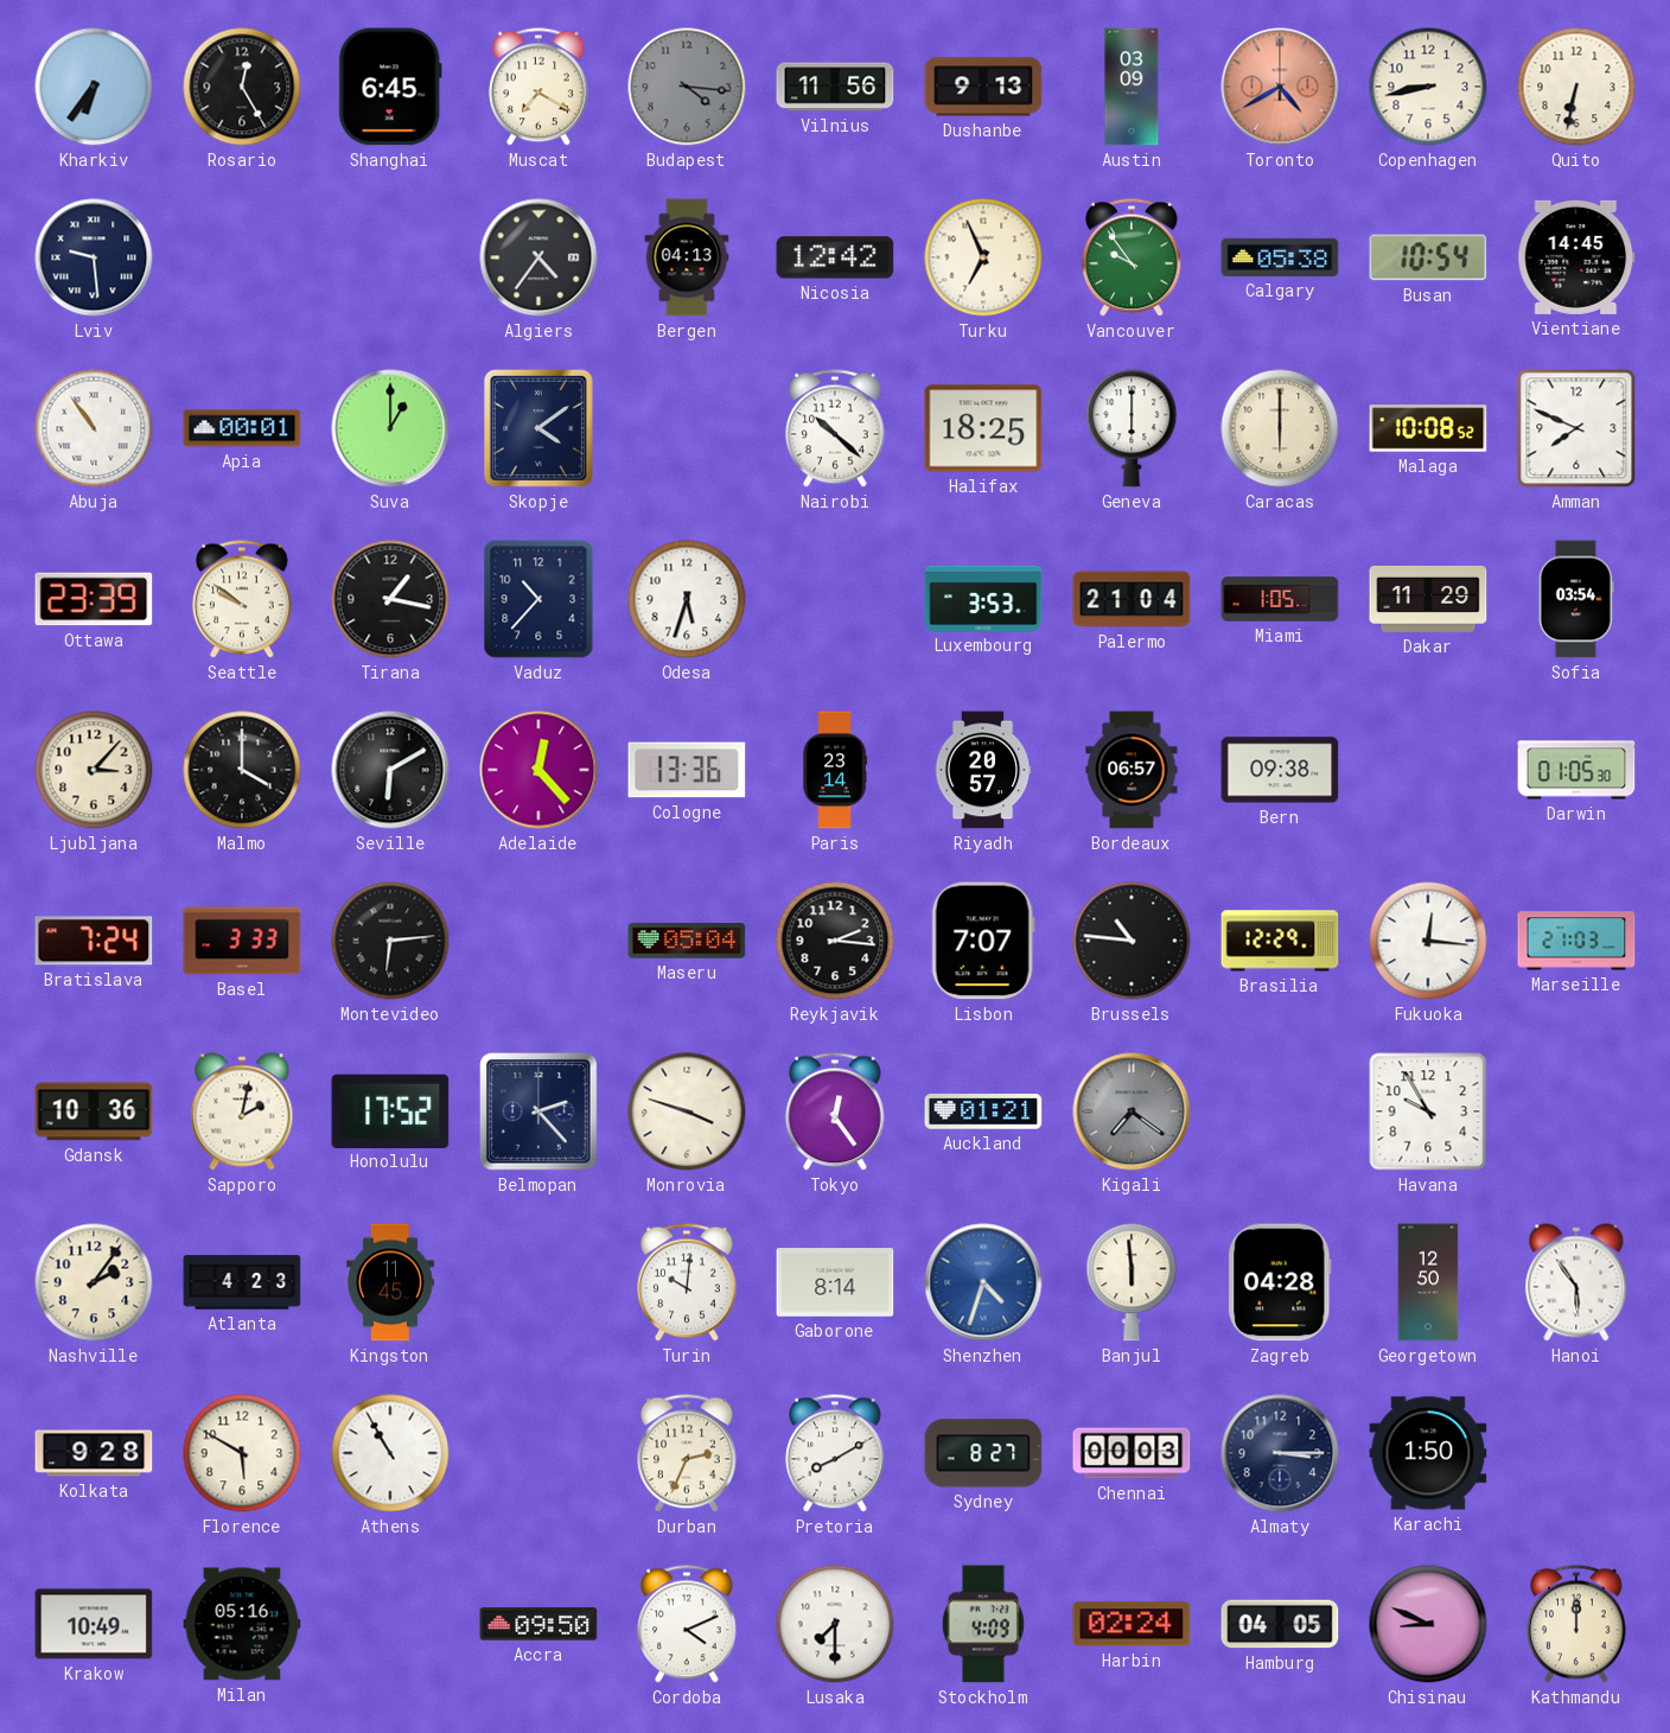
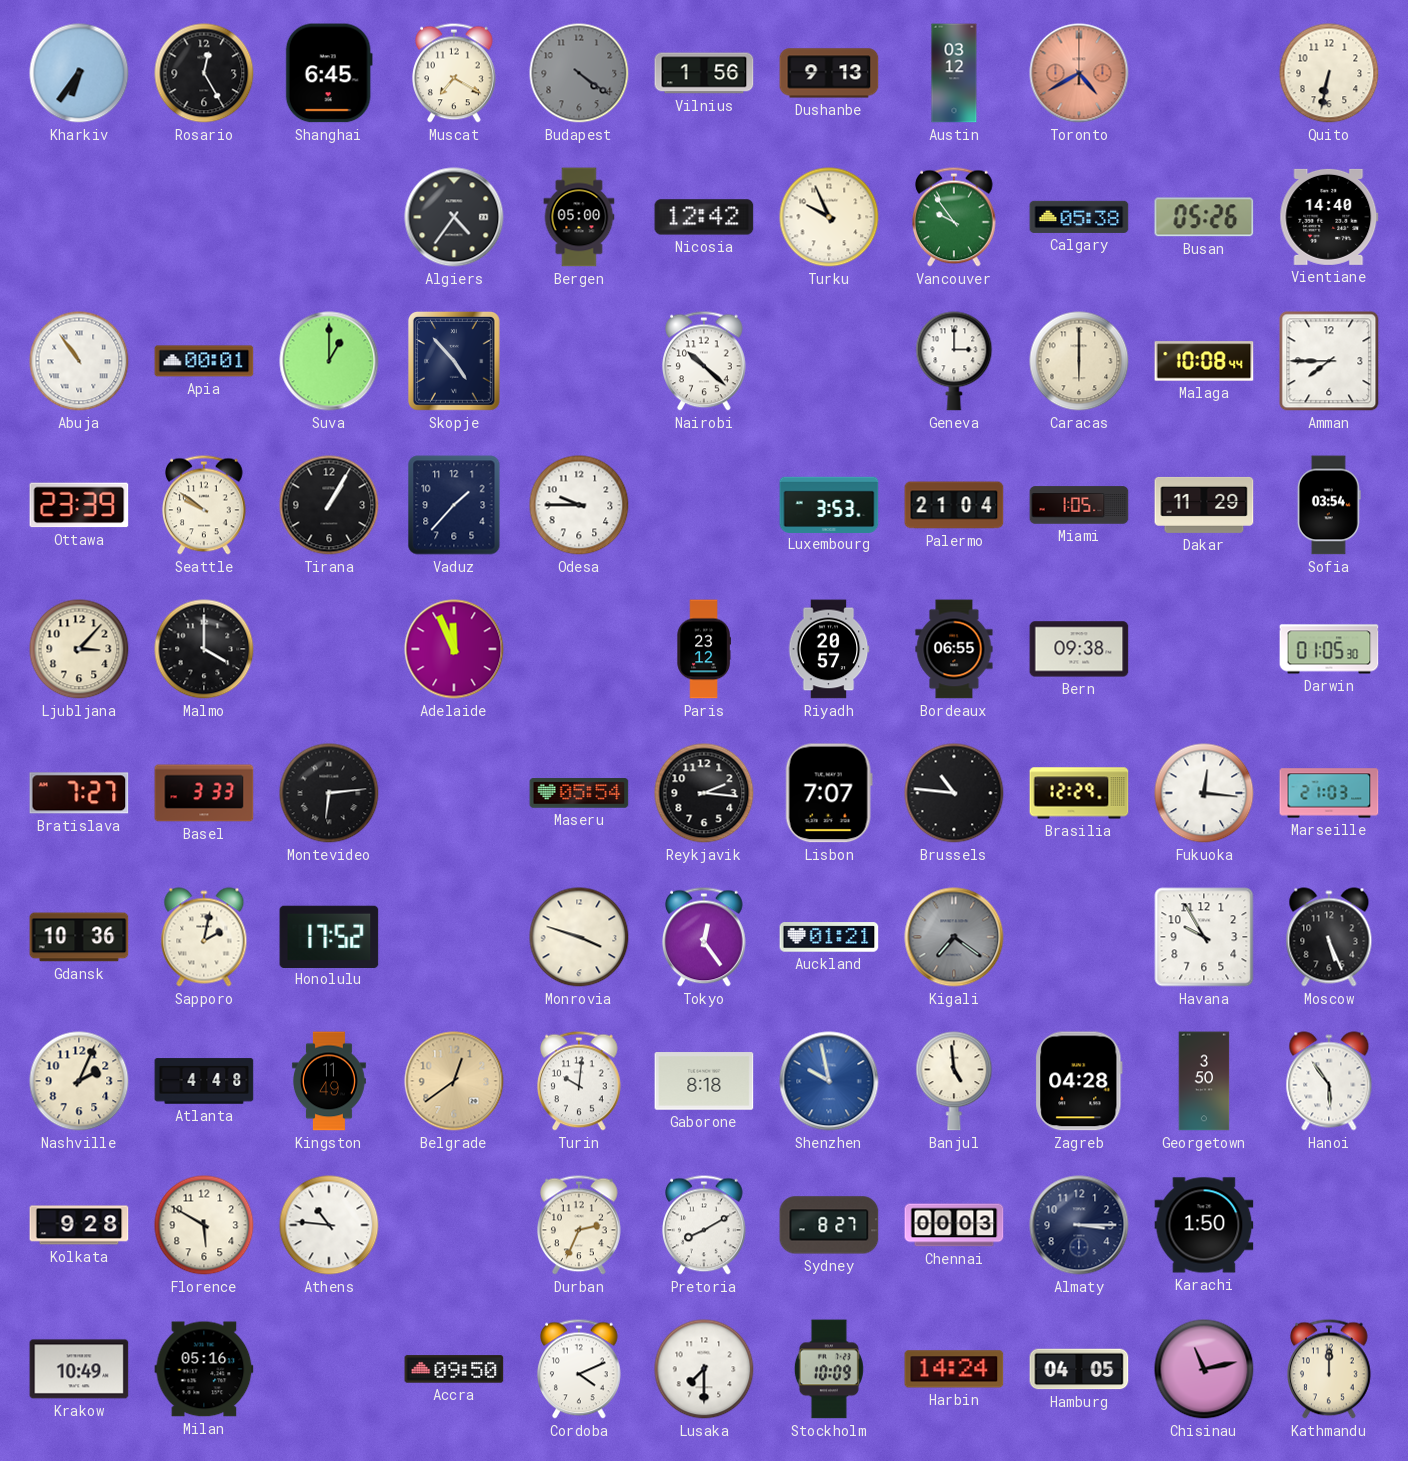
Budapest: 4:16 -> 4:21
Vilnius: 11:56 -> 1:56
Austin: 03:09 -> 03:12
Copenhagen: 8:43 -> none
Lviv: 9:29 -> none
Bergen: 04:13 -> 05:00
Turku: 6:56 -> 9:56
Busan: 10:54 -> 05:26
Vientiane: 14:45 -> 14:40
Skopje: 4:09 -> 4:53
Halifax: 18:25 -> none
Geneva: 6:00 -> 3:00
Malaga: 10:08:52 -> 10:08:44
Amman: 7:49 -> 7:45
Tirana: 1:17 -> 1:05
Vaduz: 10:37 -> 1:37
Odesa: 5:33 -> 9:45
Seville: 6:10 -> none
Adelaide: 12:23 -> 11:56
Cologne: 13:36 -> none
Paris: 23:14 -> 23:12
Bordeaux: 06:57 -> 06:55
Bratislava: 7:24 -> 7:27
Maseru: 05:04 -> 05:54
Belmopan: 2:23 -> none
Moscow: none -> 5:26
Nashville: 2:06 -> 2:04
Atlanta: 4:23 -> 4:48
Kingston: 11:45 -> 11:49
Belgrade: none -> 12:39
Gaborone: 8:14 -> 8:18
Shenzhen: 4:33 -> 9:58
Banjul: 5:59 -> 4:59
Georgetown: 12:50 -> 3:50
Athens: 10:55 -> 10:46
Stockholm: 4:09 -> 10:09
Harbin: 02:24 -> 14:24
Chisinau: 8:49 -> 11:13
